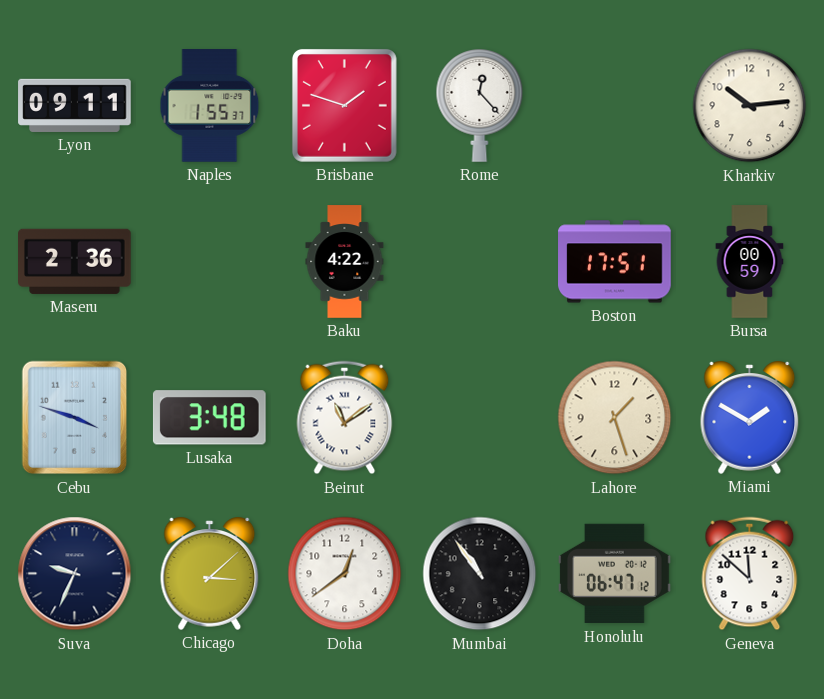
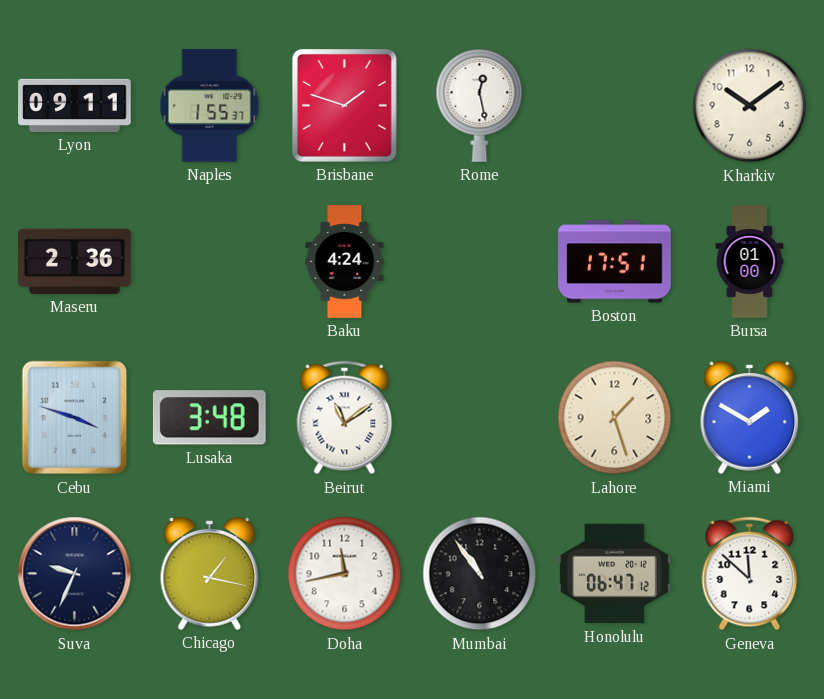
Rome: 12:23 -> 12:28
Kharkiv: 10:14 -> 10:09
Baku: 4:22 -> 4:24
Bursa: 00:59 -> 01:00
Chicago: 3:08 -> 1:17
Doha: 12:39 -> 11:43
